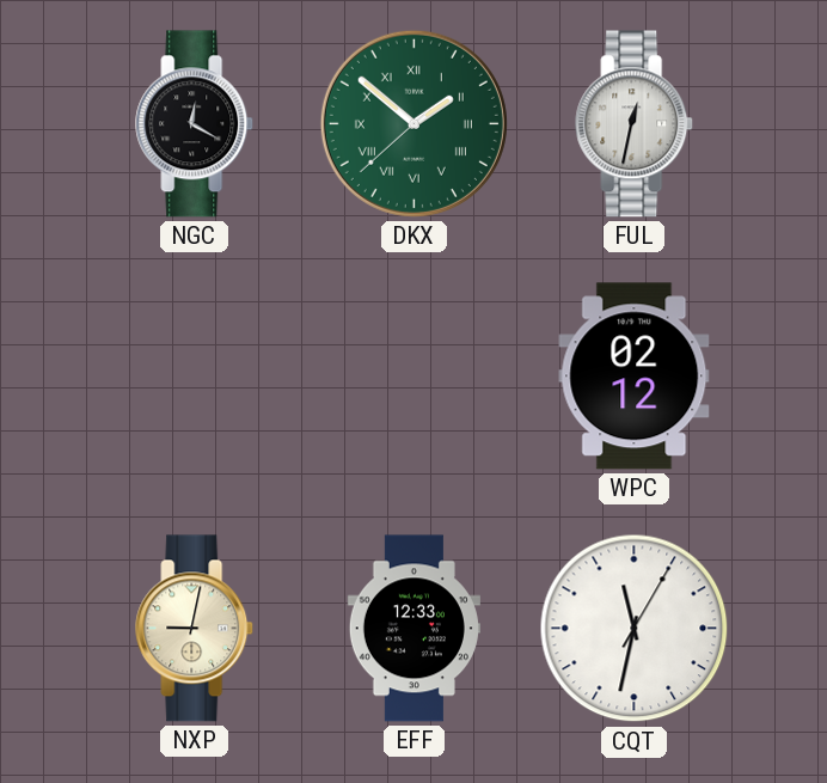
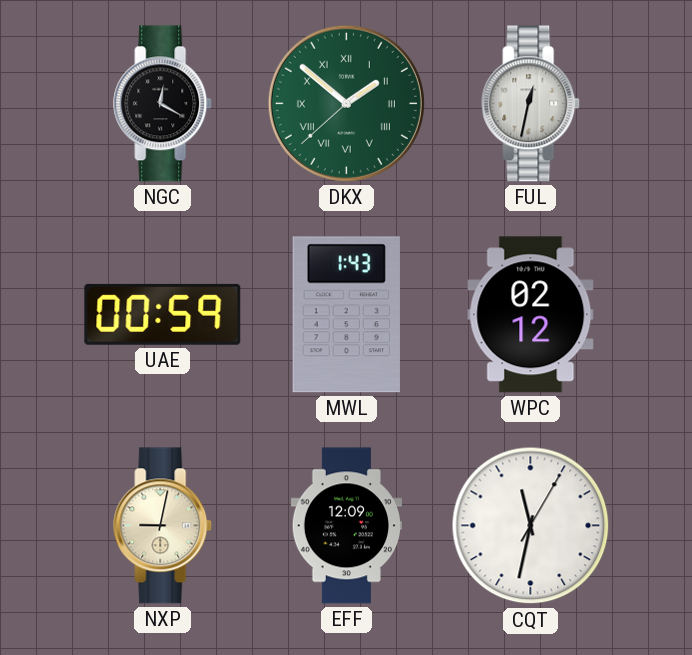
UAE: none -> 00:59
MWL: none -> 1:43
EFF: 12:33 -> 12:09
